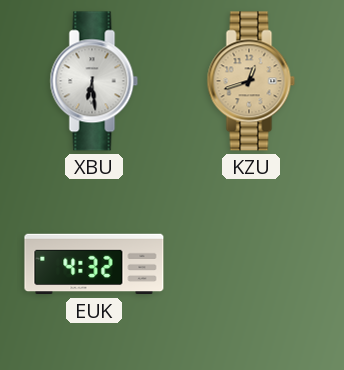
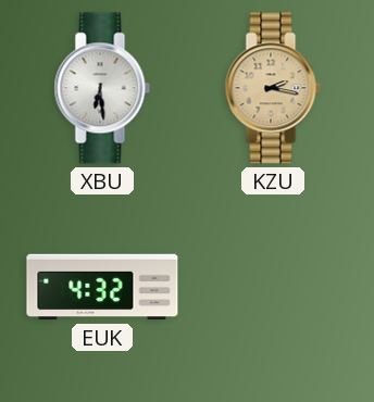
KZU: 12:42 -> 2:17
